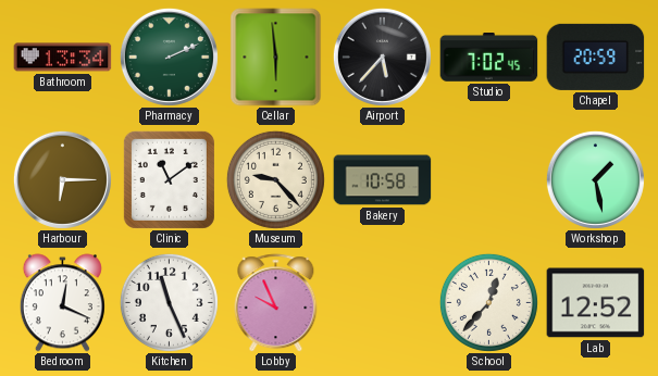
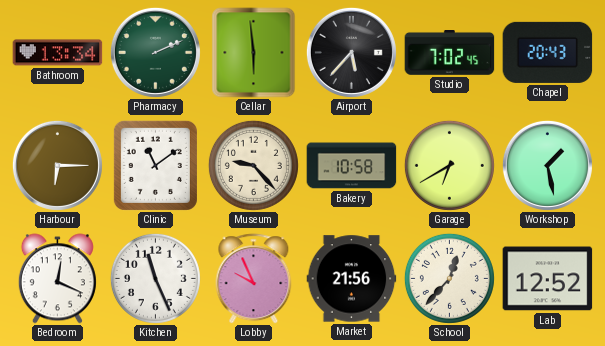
Chapel: 20:59 -> 20:43
Garage: none -> 6:40
Market: none -> 21:56
